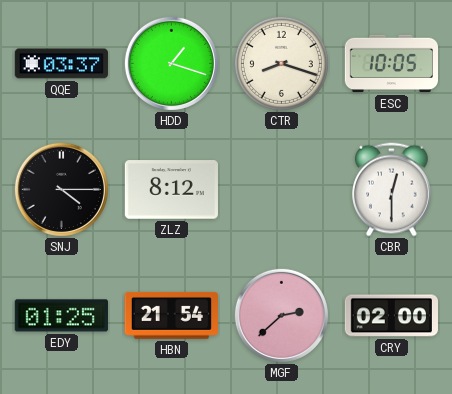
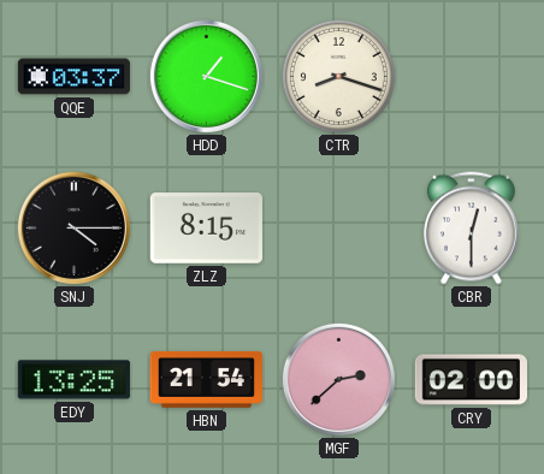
ESC: 10:05 -> none
ZLZ: 8:12 -> 8:15
EDY: 01:25 -> 13:25
